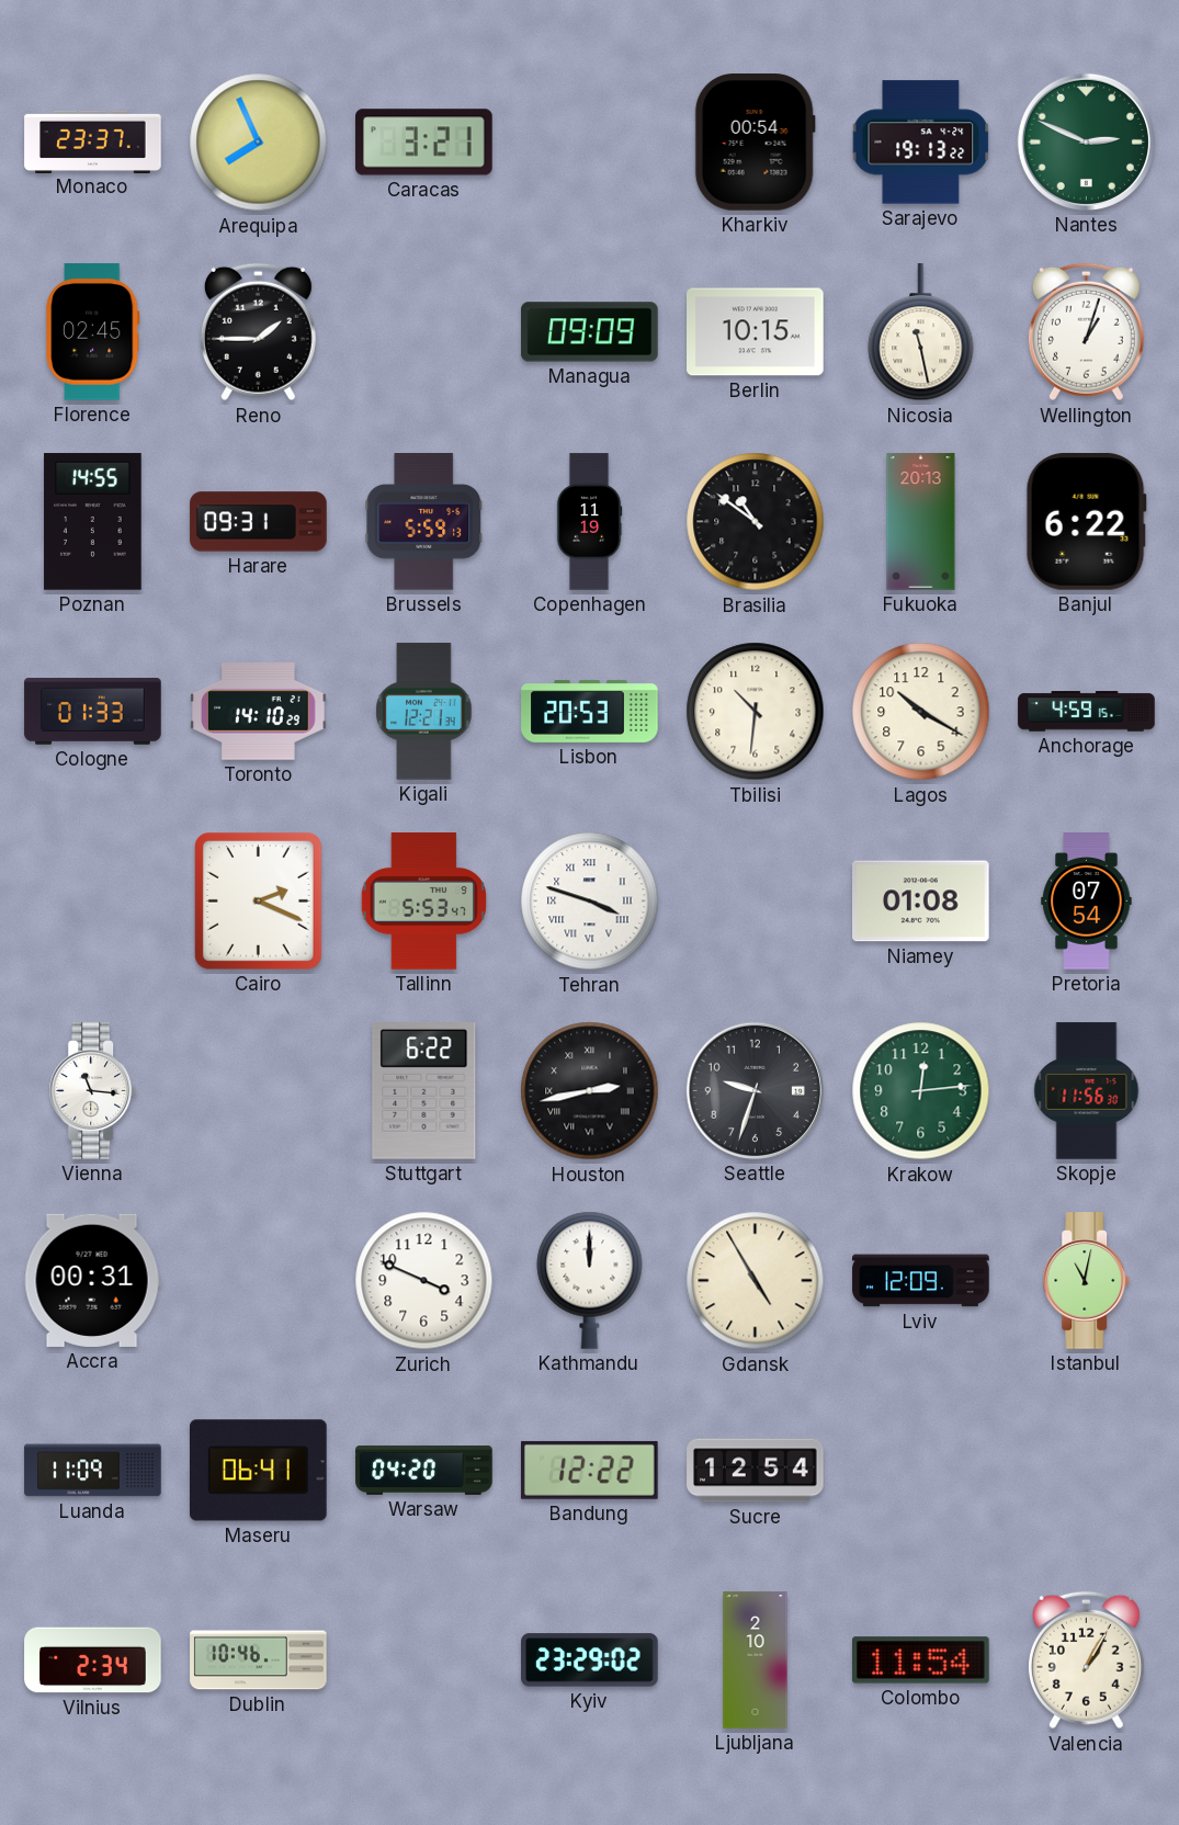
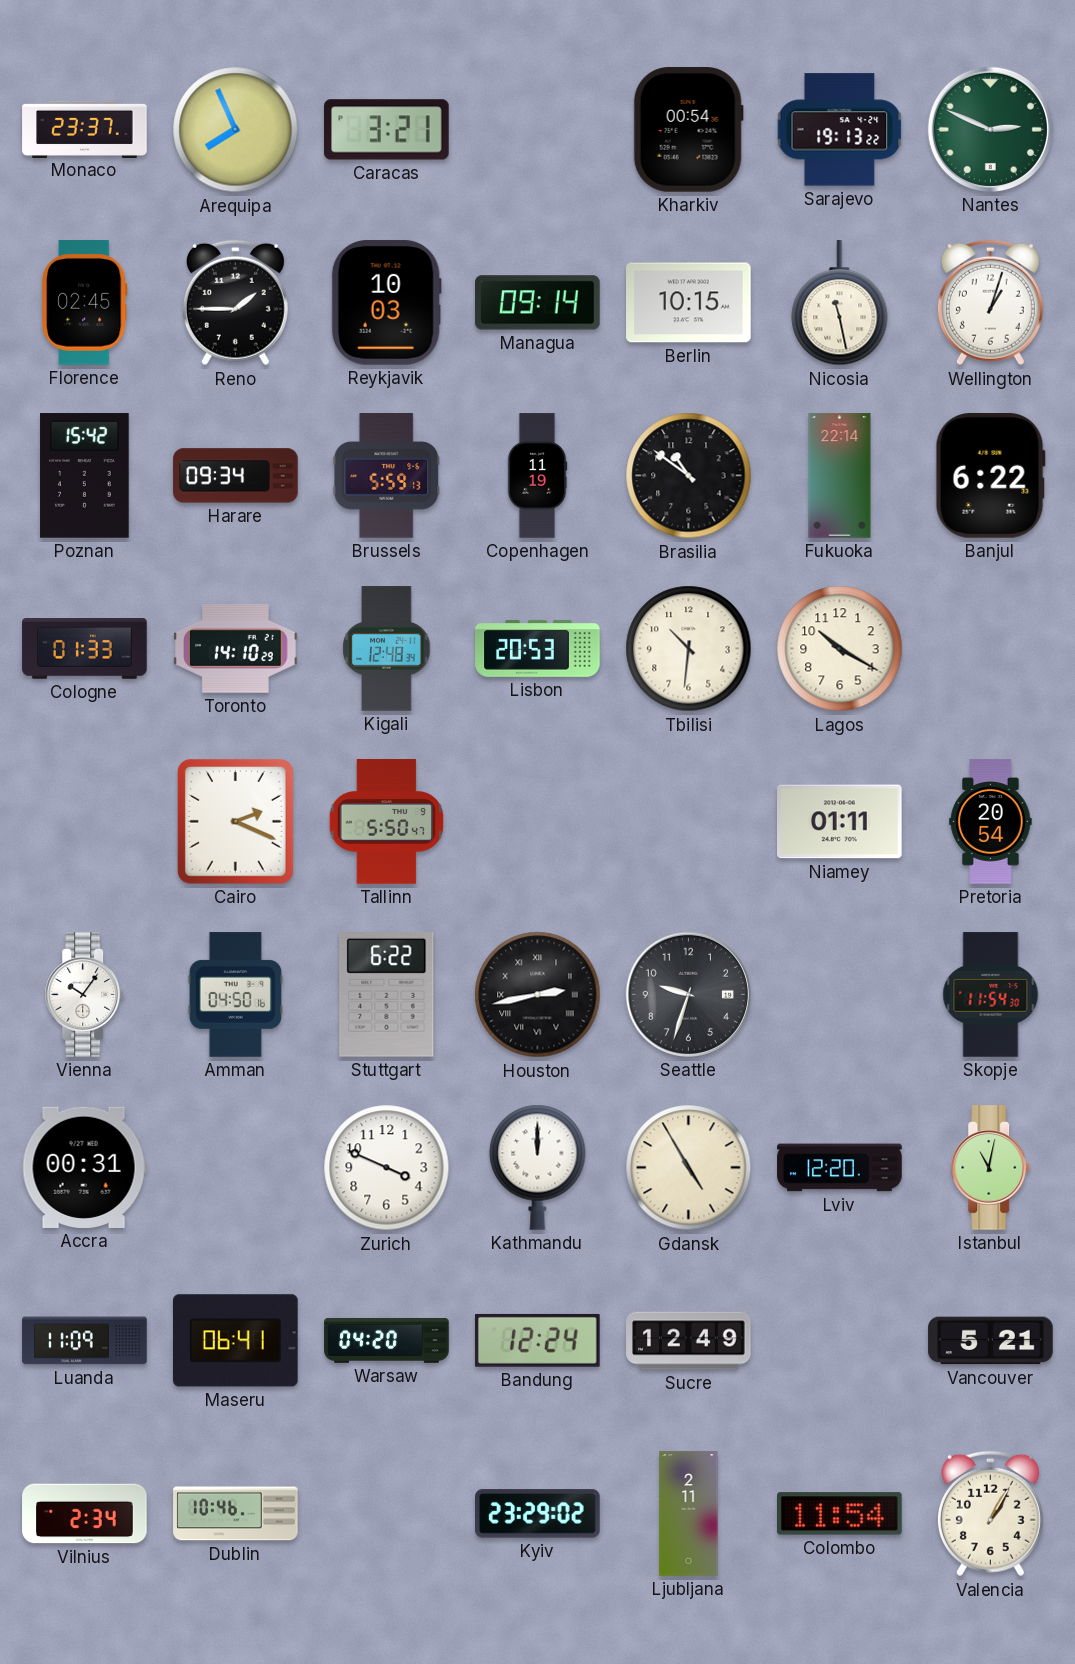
Reykjavik: none -> 10:03
Managua: 09:09 -> 09:14
Poznan: 14:55 -> 15:42
Harare: 09:31 -> 09:34
Fukuoka: 20:13 -> 22:14
Kigali: 12:21 -> 12:48
Anchorage: 4:59 -> none
Tallinn: 5:53 -> 5:50
Tehran: 3:48 -> none
Niamey: 01:08 -> 01:11
Pretoria: 07:54 -> 20:54
Vienna: 11:16 -> 10:06
Amman: none -> 04:50
Krakow: 12:14 -> none
Skopje: 11:56 -> 11:54
Lviv: 12:09 -> 12:20
Bandung: 12:22 -> 12:24
Sucre: 12:54 -> 12:49
Vancouver: none -> 5:21
Ljubljana: 2:10 -> 2:11
